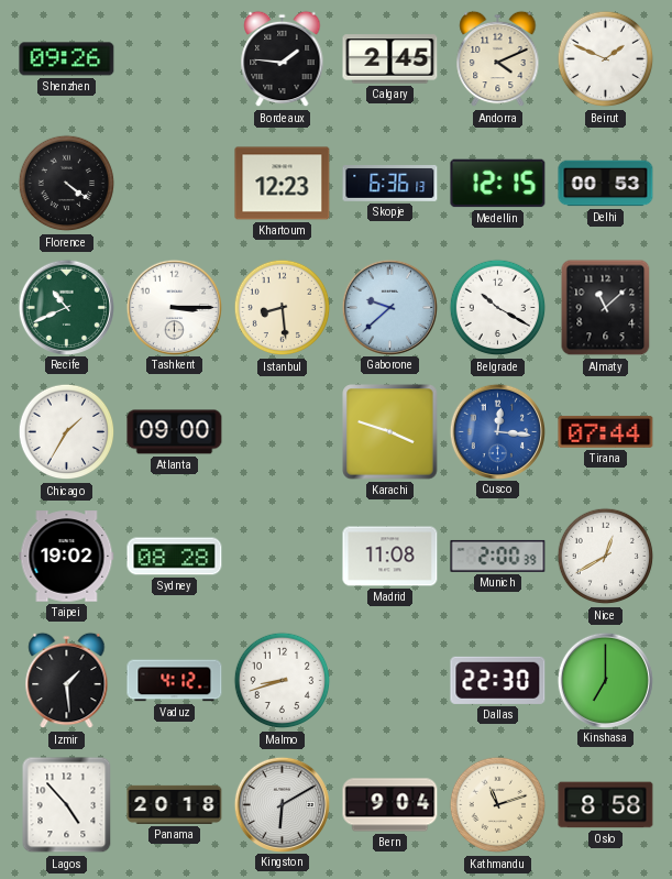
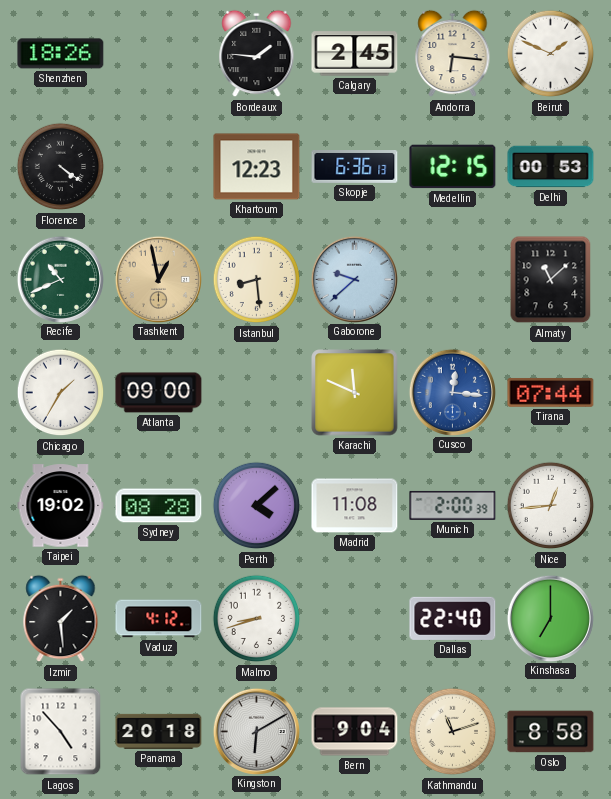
Shenzhen: 09:26 -> 18:26
Andorra: 4:11 -> 6:16
Tashkent: 3:15 -> 12:58
Tashkent dial: white -> champagne
Belgrade: 10:20 -> none
Karachi: 3:48 -> 11:49
Perth: none -> 4:08
Nice: 12:40 -> 12:44
Dallas: 22:30 -> 22:40
